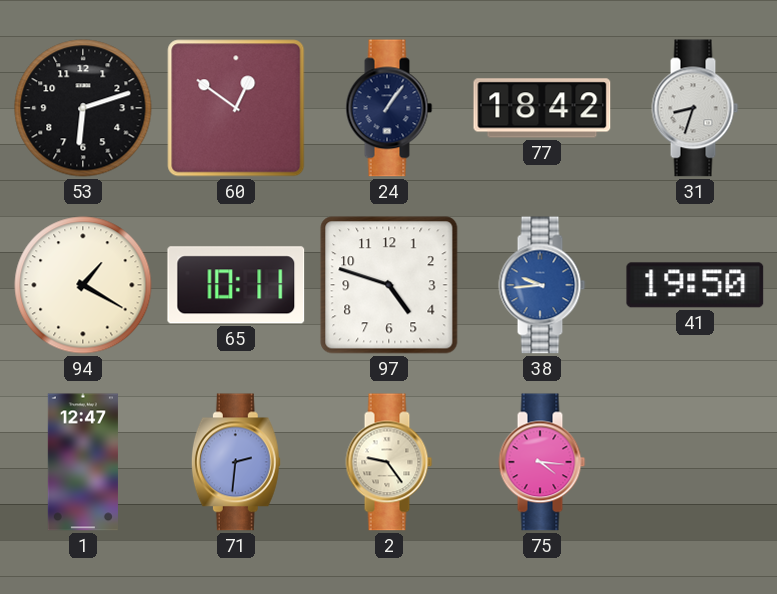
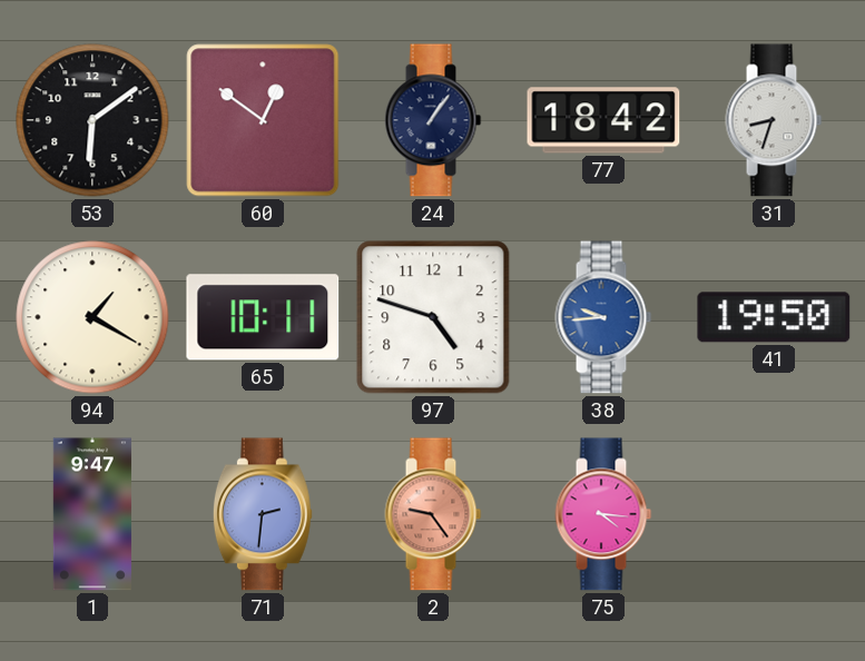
53: 6:12 -> 6:09
1: 12:47 -> 9:47
2 dial: cream -> salmon
